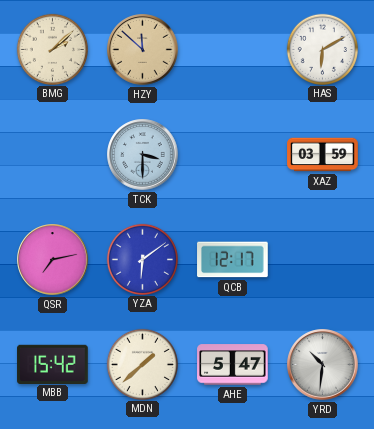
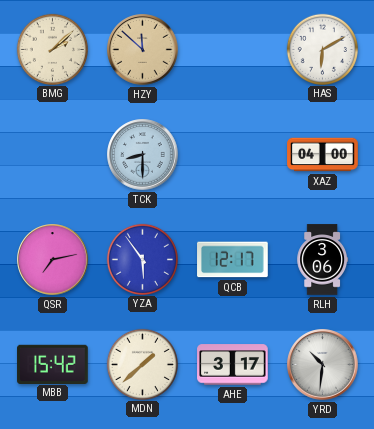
TCK: 3:30 -> 8:30
XAZ: 03:59 -> 04:00
YZA: 6:09 -> 5:54
RLH: none -> 3:06
AHE: 5:47 -> 3:17
